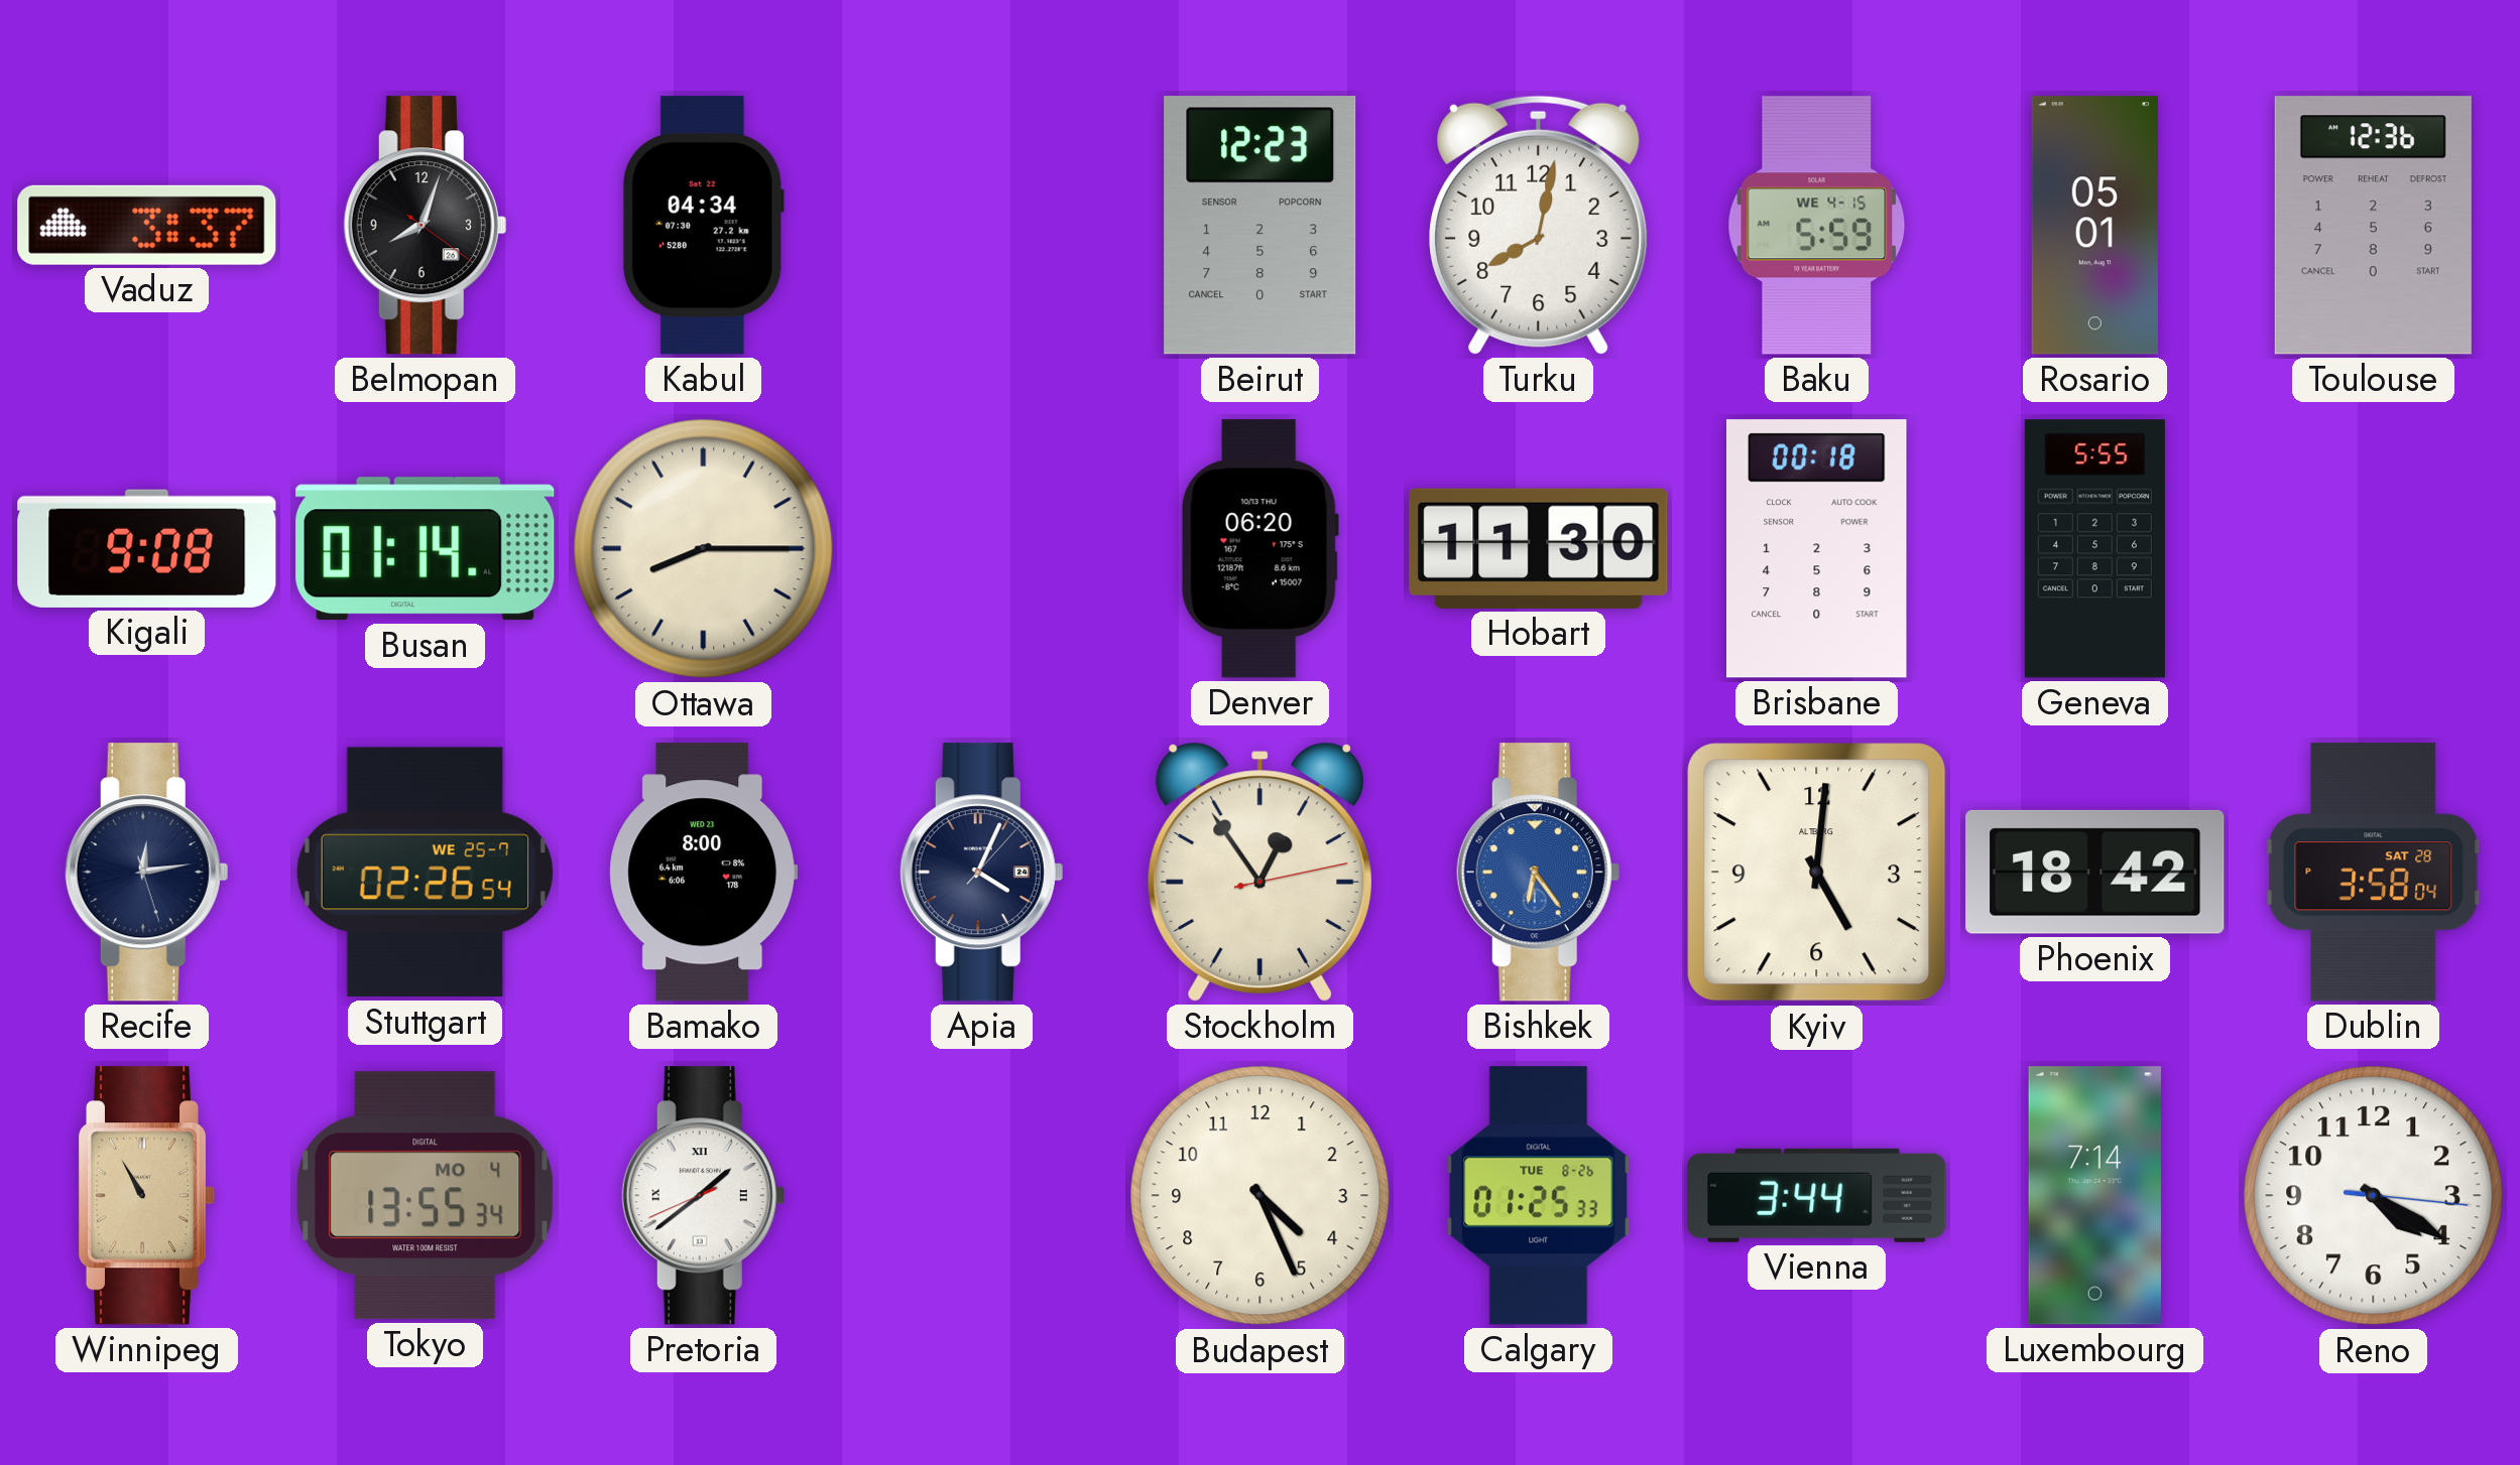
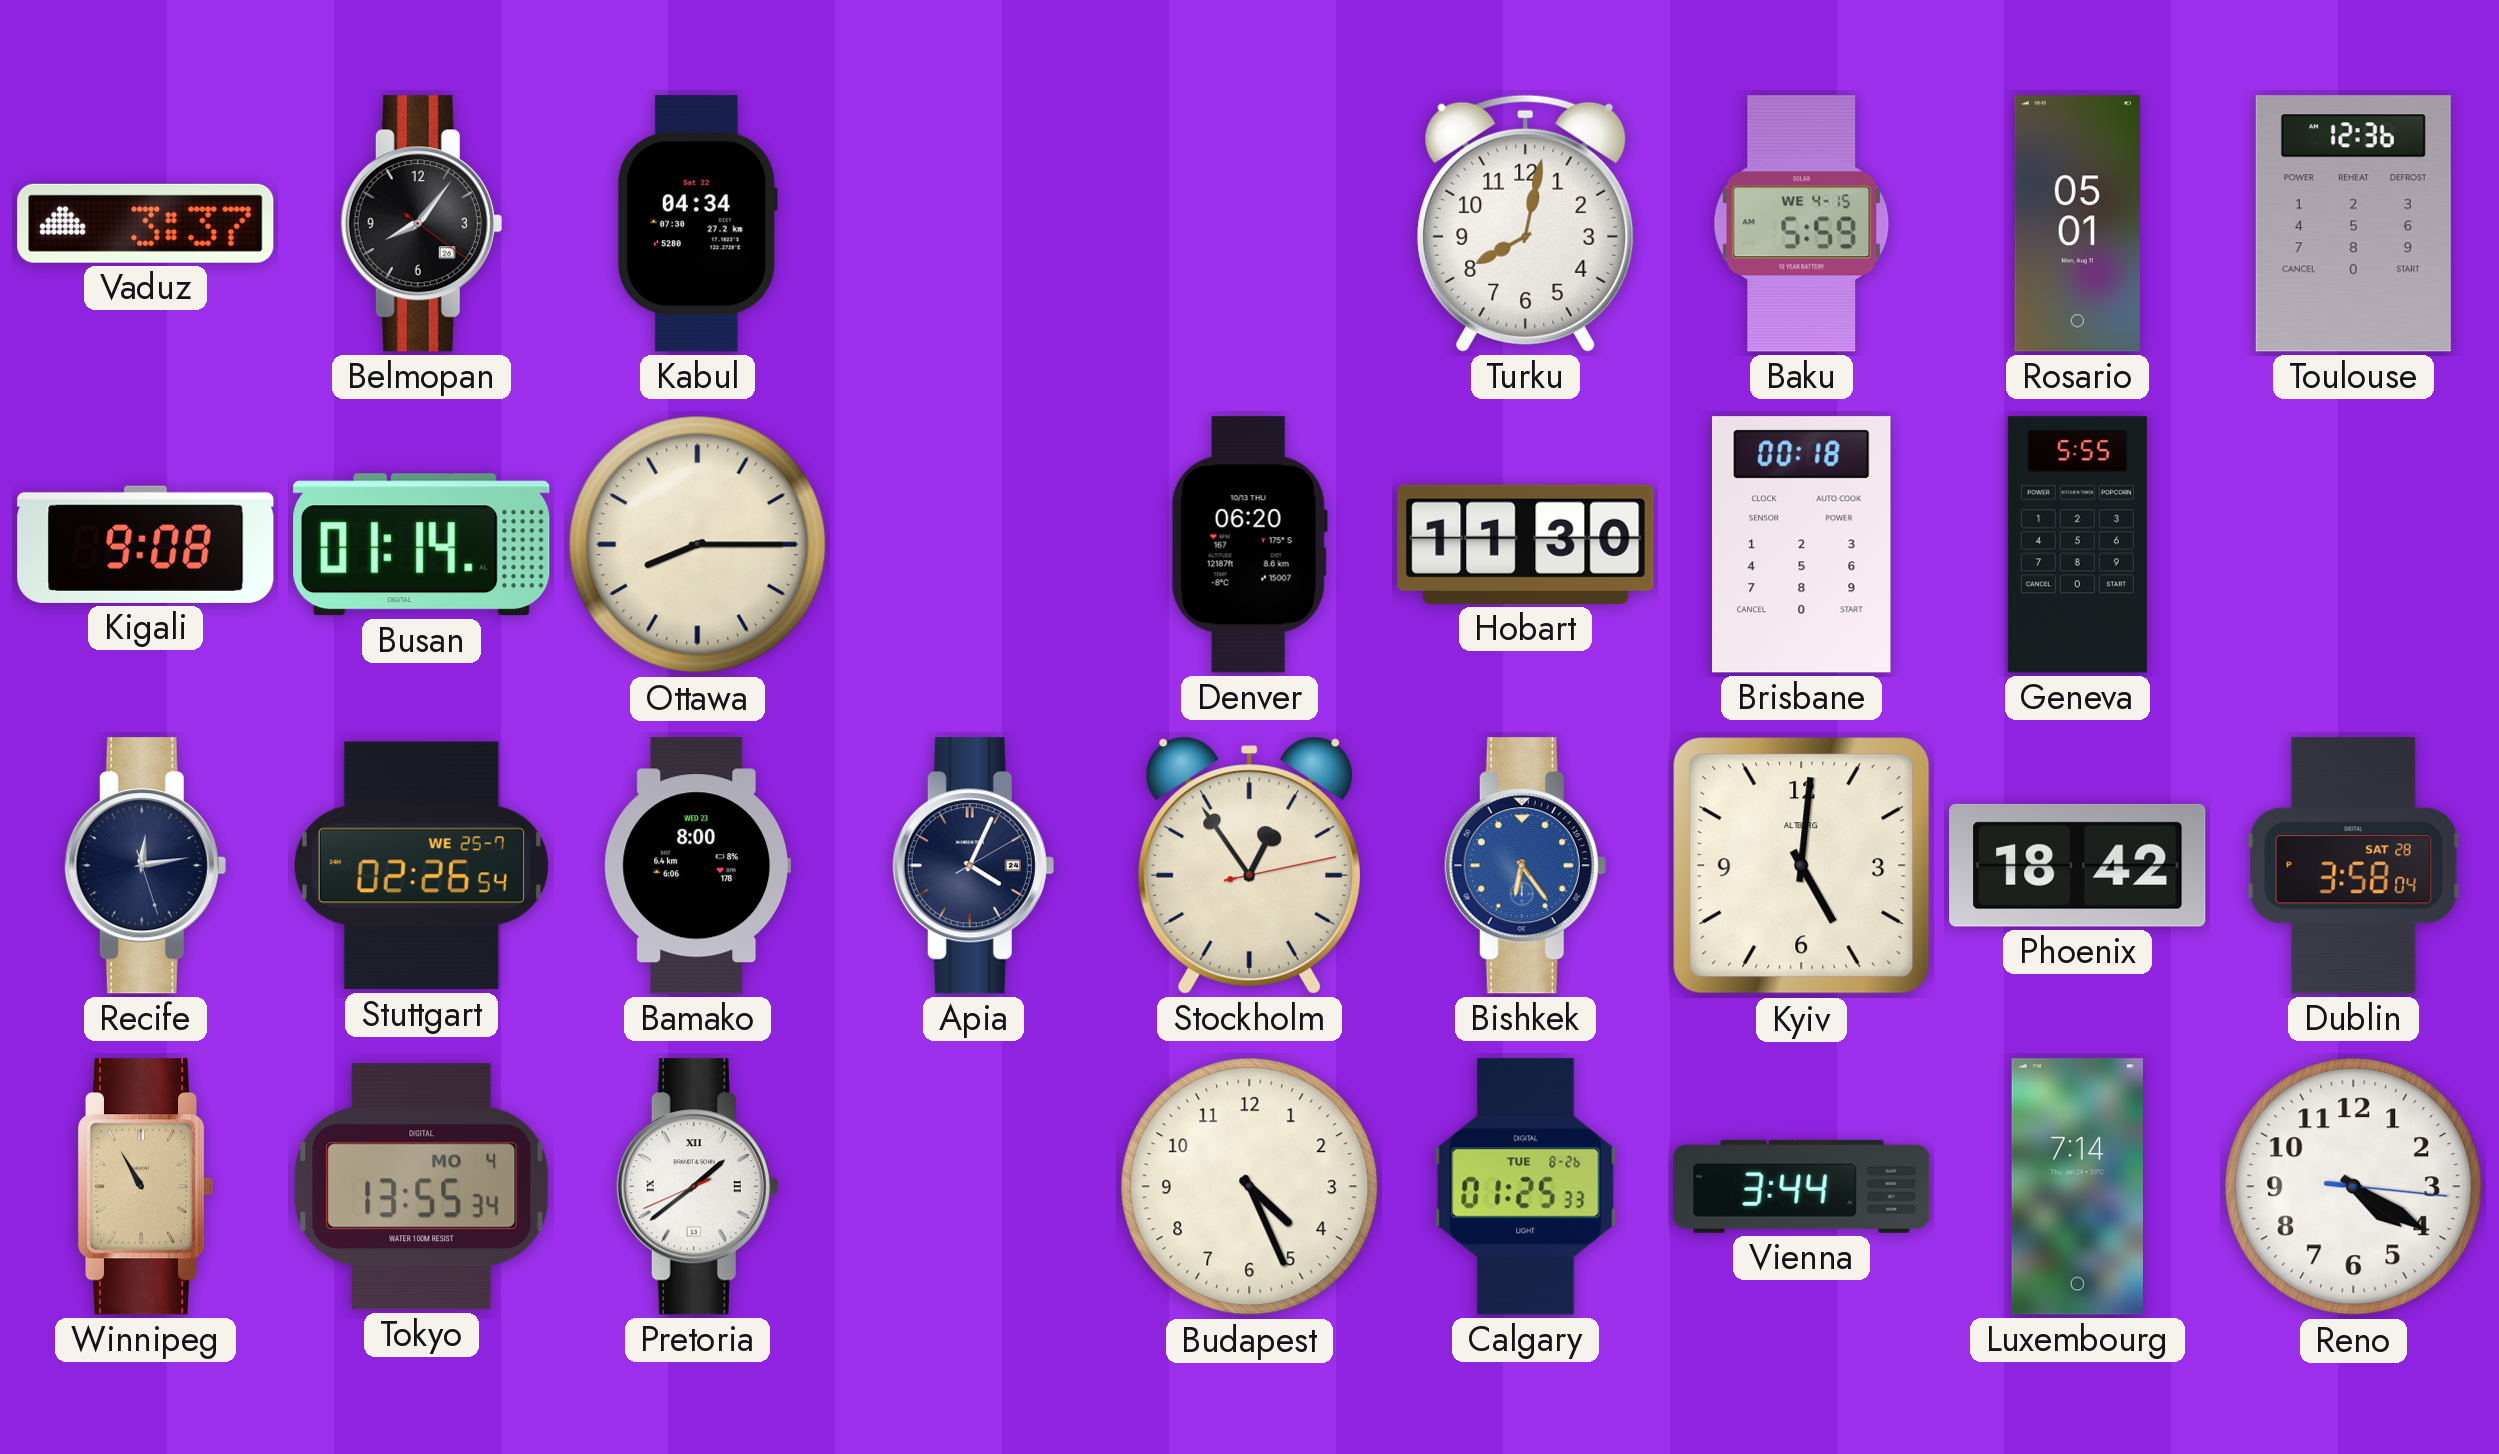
Belmopan: 8:03 -> 8:06
Beirut: 12:23 -> none
Apia: 4:04:07 -> 4:04:10
